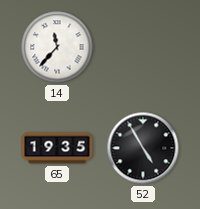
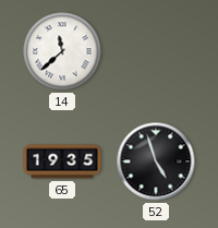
14: 11:37 -> 11:38
52: 4:55 -> 4:57
